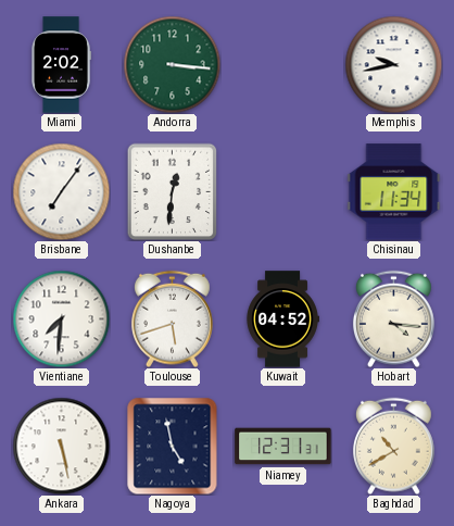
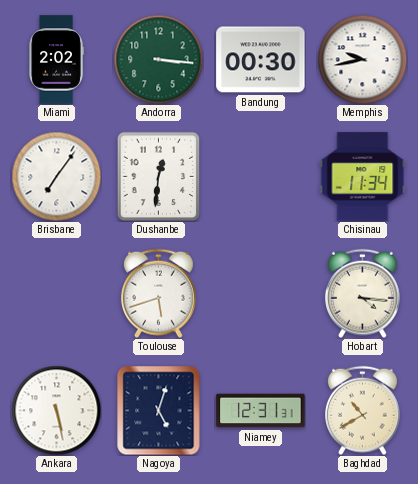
Bandung: none -> 00:30
Vientiane: 7:31 -> none
Kuwait: 04:52 -> none
Nagoya: 4:58 -> 5:03
